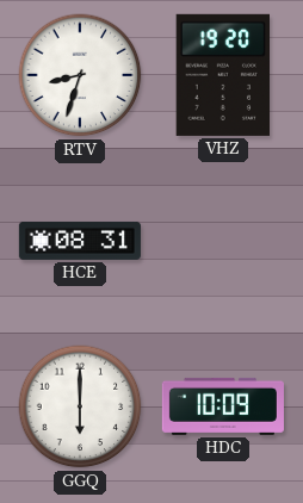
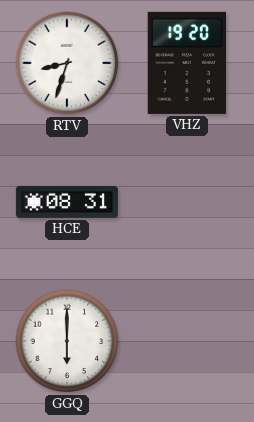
HDC: 10:09 -> none
